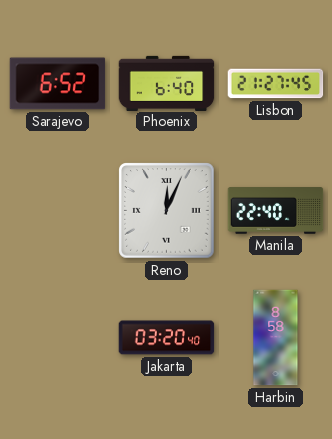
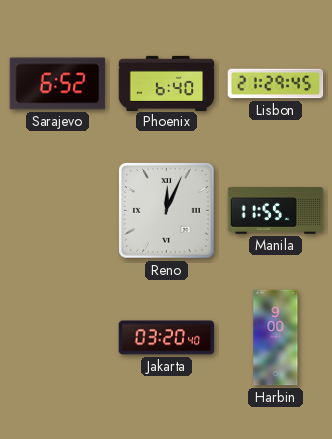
Lisbon: 21:27 -> 21:29
Manila: 22:40 -> 11:55
Harbin: 8:58 -> 9:00
